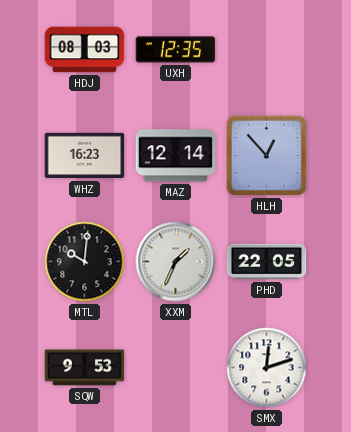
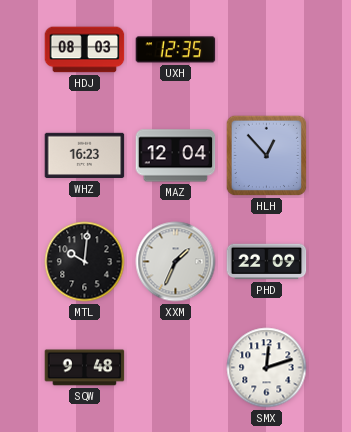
MAZ: 12:14 -> 12:04
PHD: 22:05 -> 22:09
SQW: 9:53 -> 9:48
